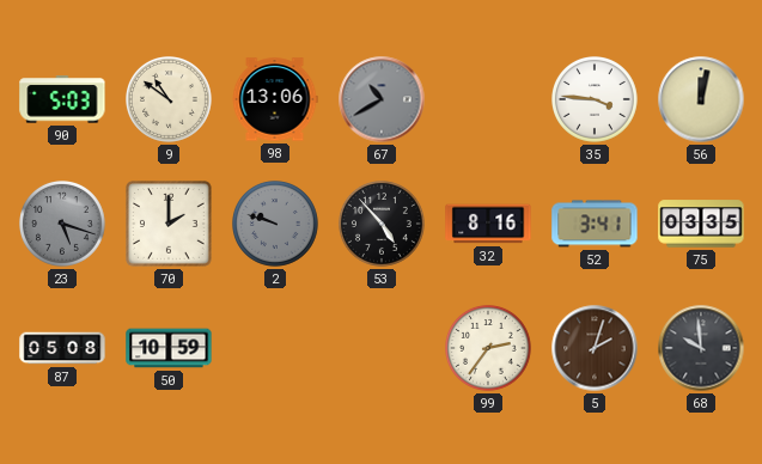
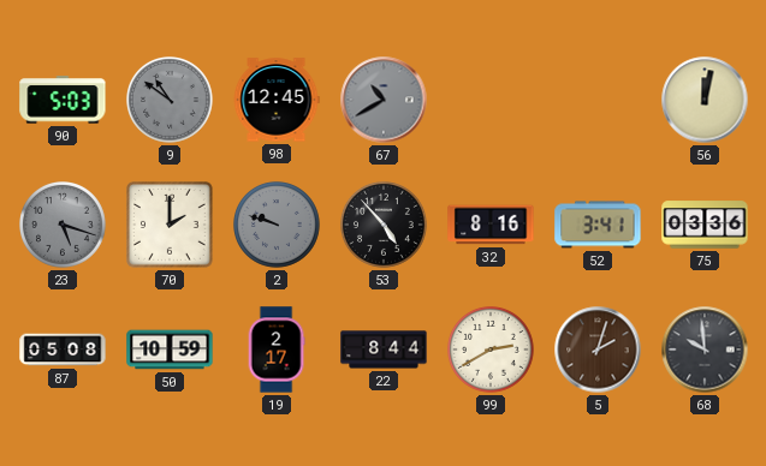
9 dial: cream -> grey
98: 13:06 -> 12:45
35: 3:46 -> none
75: 03:35 -> 03:36
19: none -> 2:17
22: none -> 8:44
99: 2:36 -> 2:40
